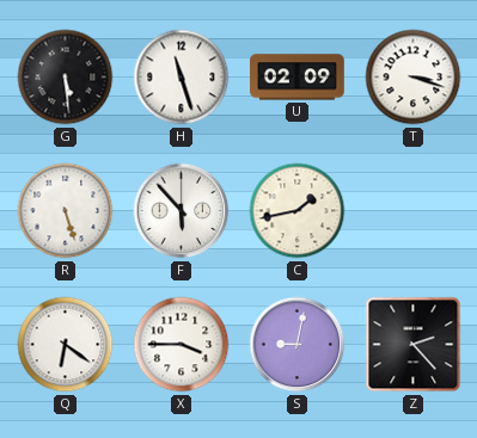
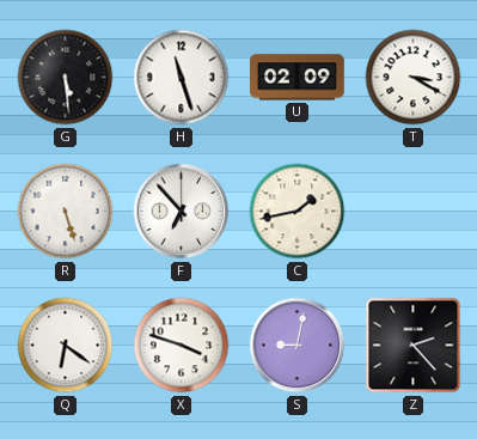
T: 3:18 -> 3:20
F: 5:53 -> 6:53
X: 3:45 -> 3:48
